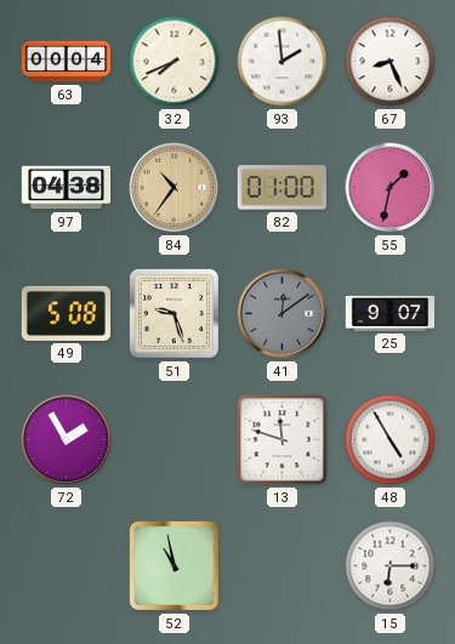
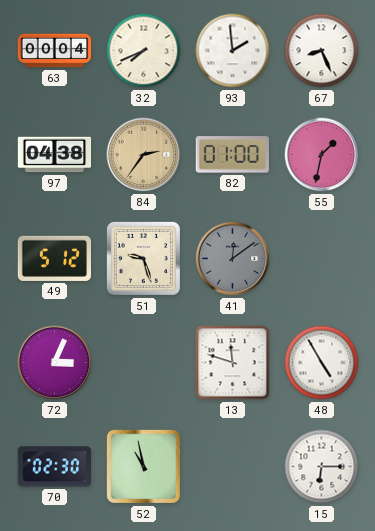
84: 10:36 -> 2:36
49: 5:08 -> 5:12
25: 9:07 -> none
72: 1:55 -> 3:04
70: none -> 02:30
